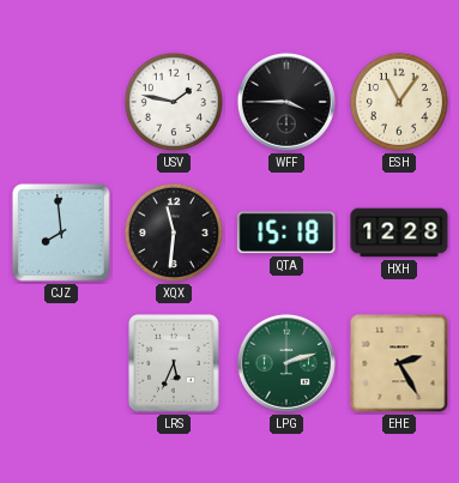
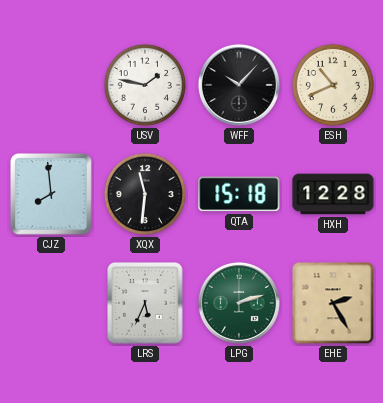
WFF: 3:45 -> 10:07
ESH: 11:06 -> 10:41
